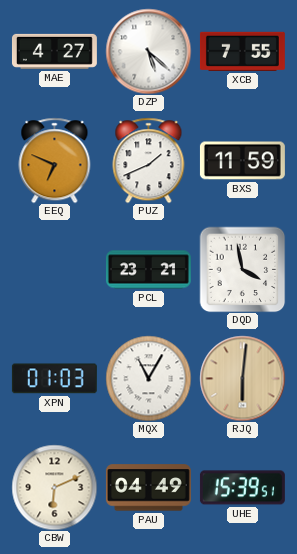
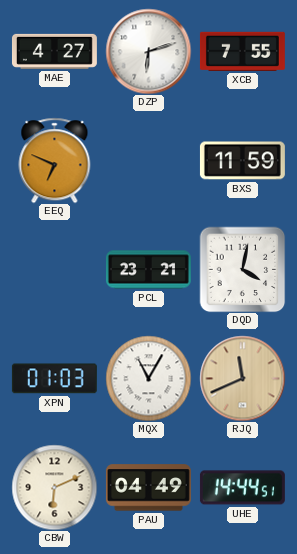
DZP: 5:22 -> 6:12
PUZ: 1:41 -> none
DQD: 3:58 -> 4:02
RJQ: 6:01 -> 11:41
UHE: 15:39 -> 14:44
